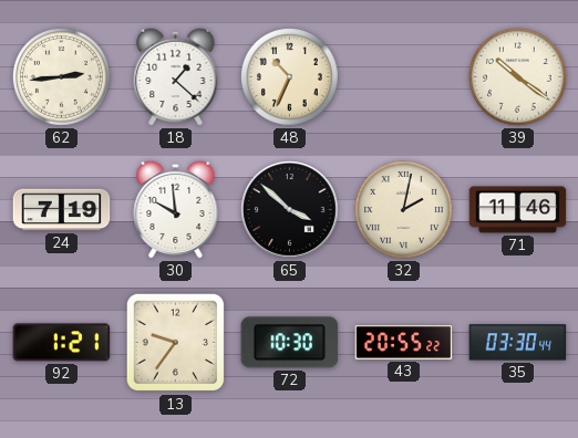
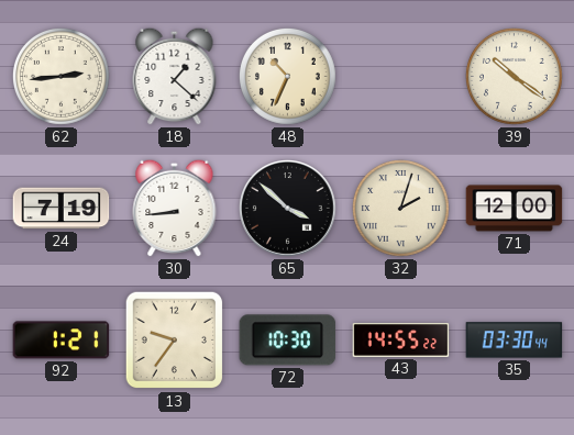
30: 9:59 -> 8:44
32: 2:02 -> 2:03
71: 11:46 -> 12:00
43: 20:55 -> 14:55
